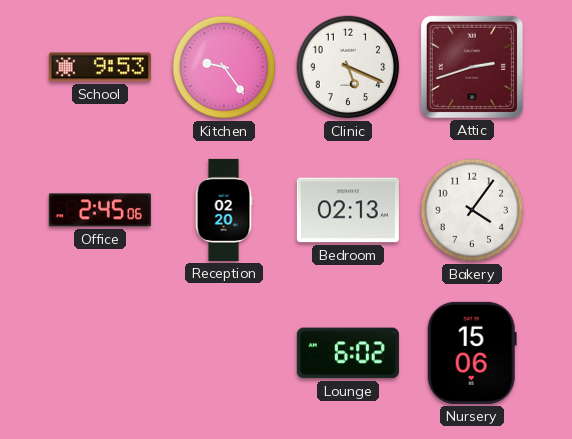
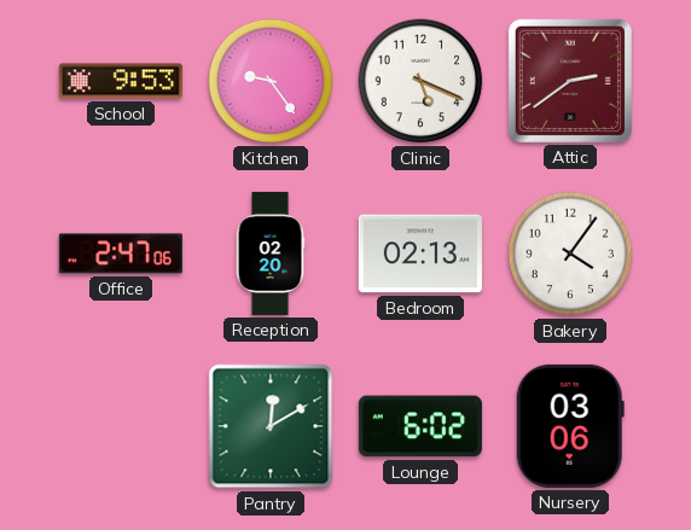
Attic: 2:42 -> 2:39
Office: 2:45 -> 2:47
Pantry: none -> 12:10
Nursery: 15:06 -> 03:06
